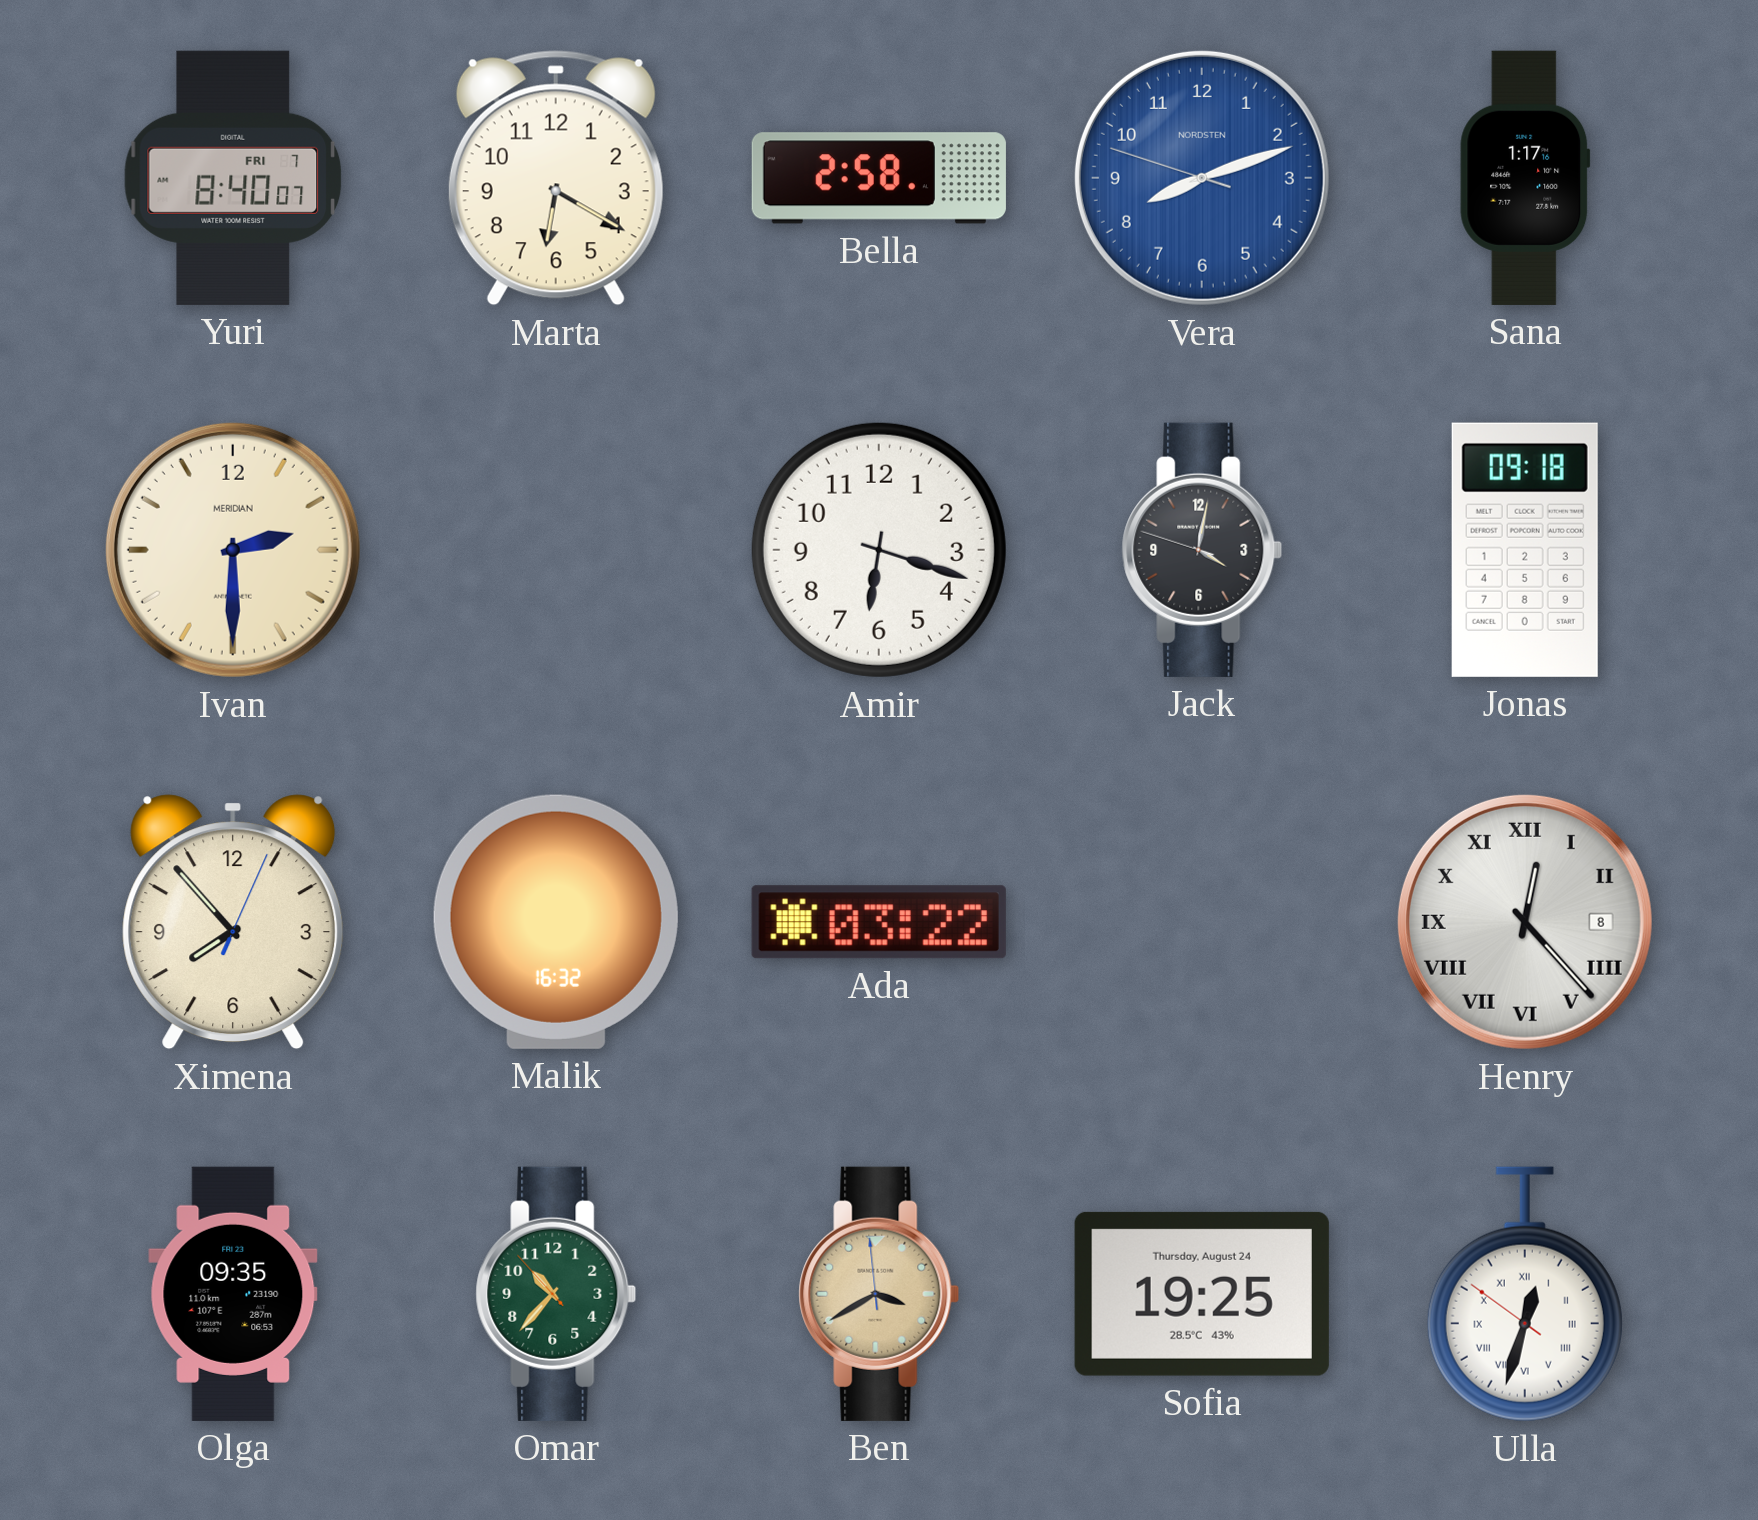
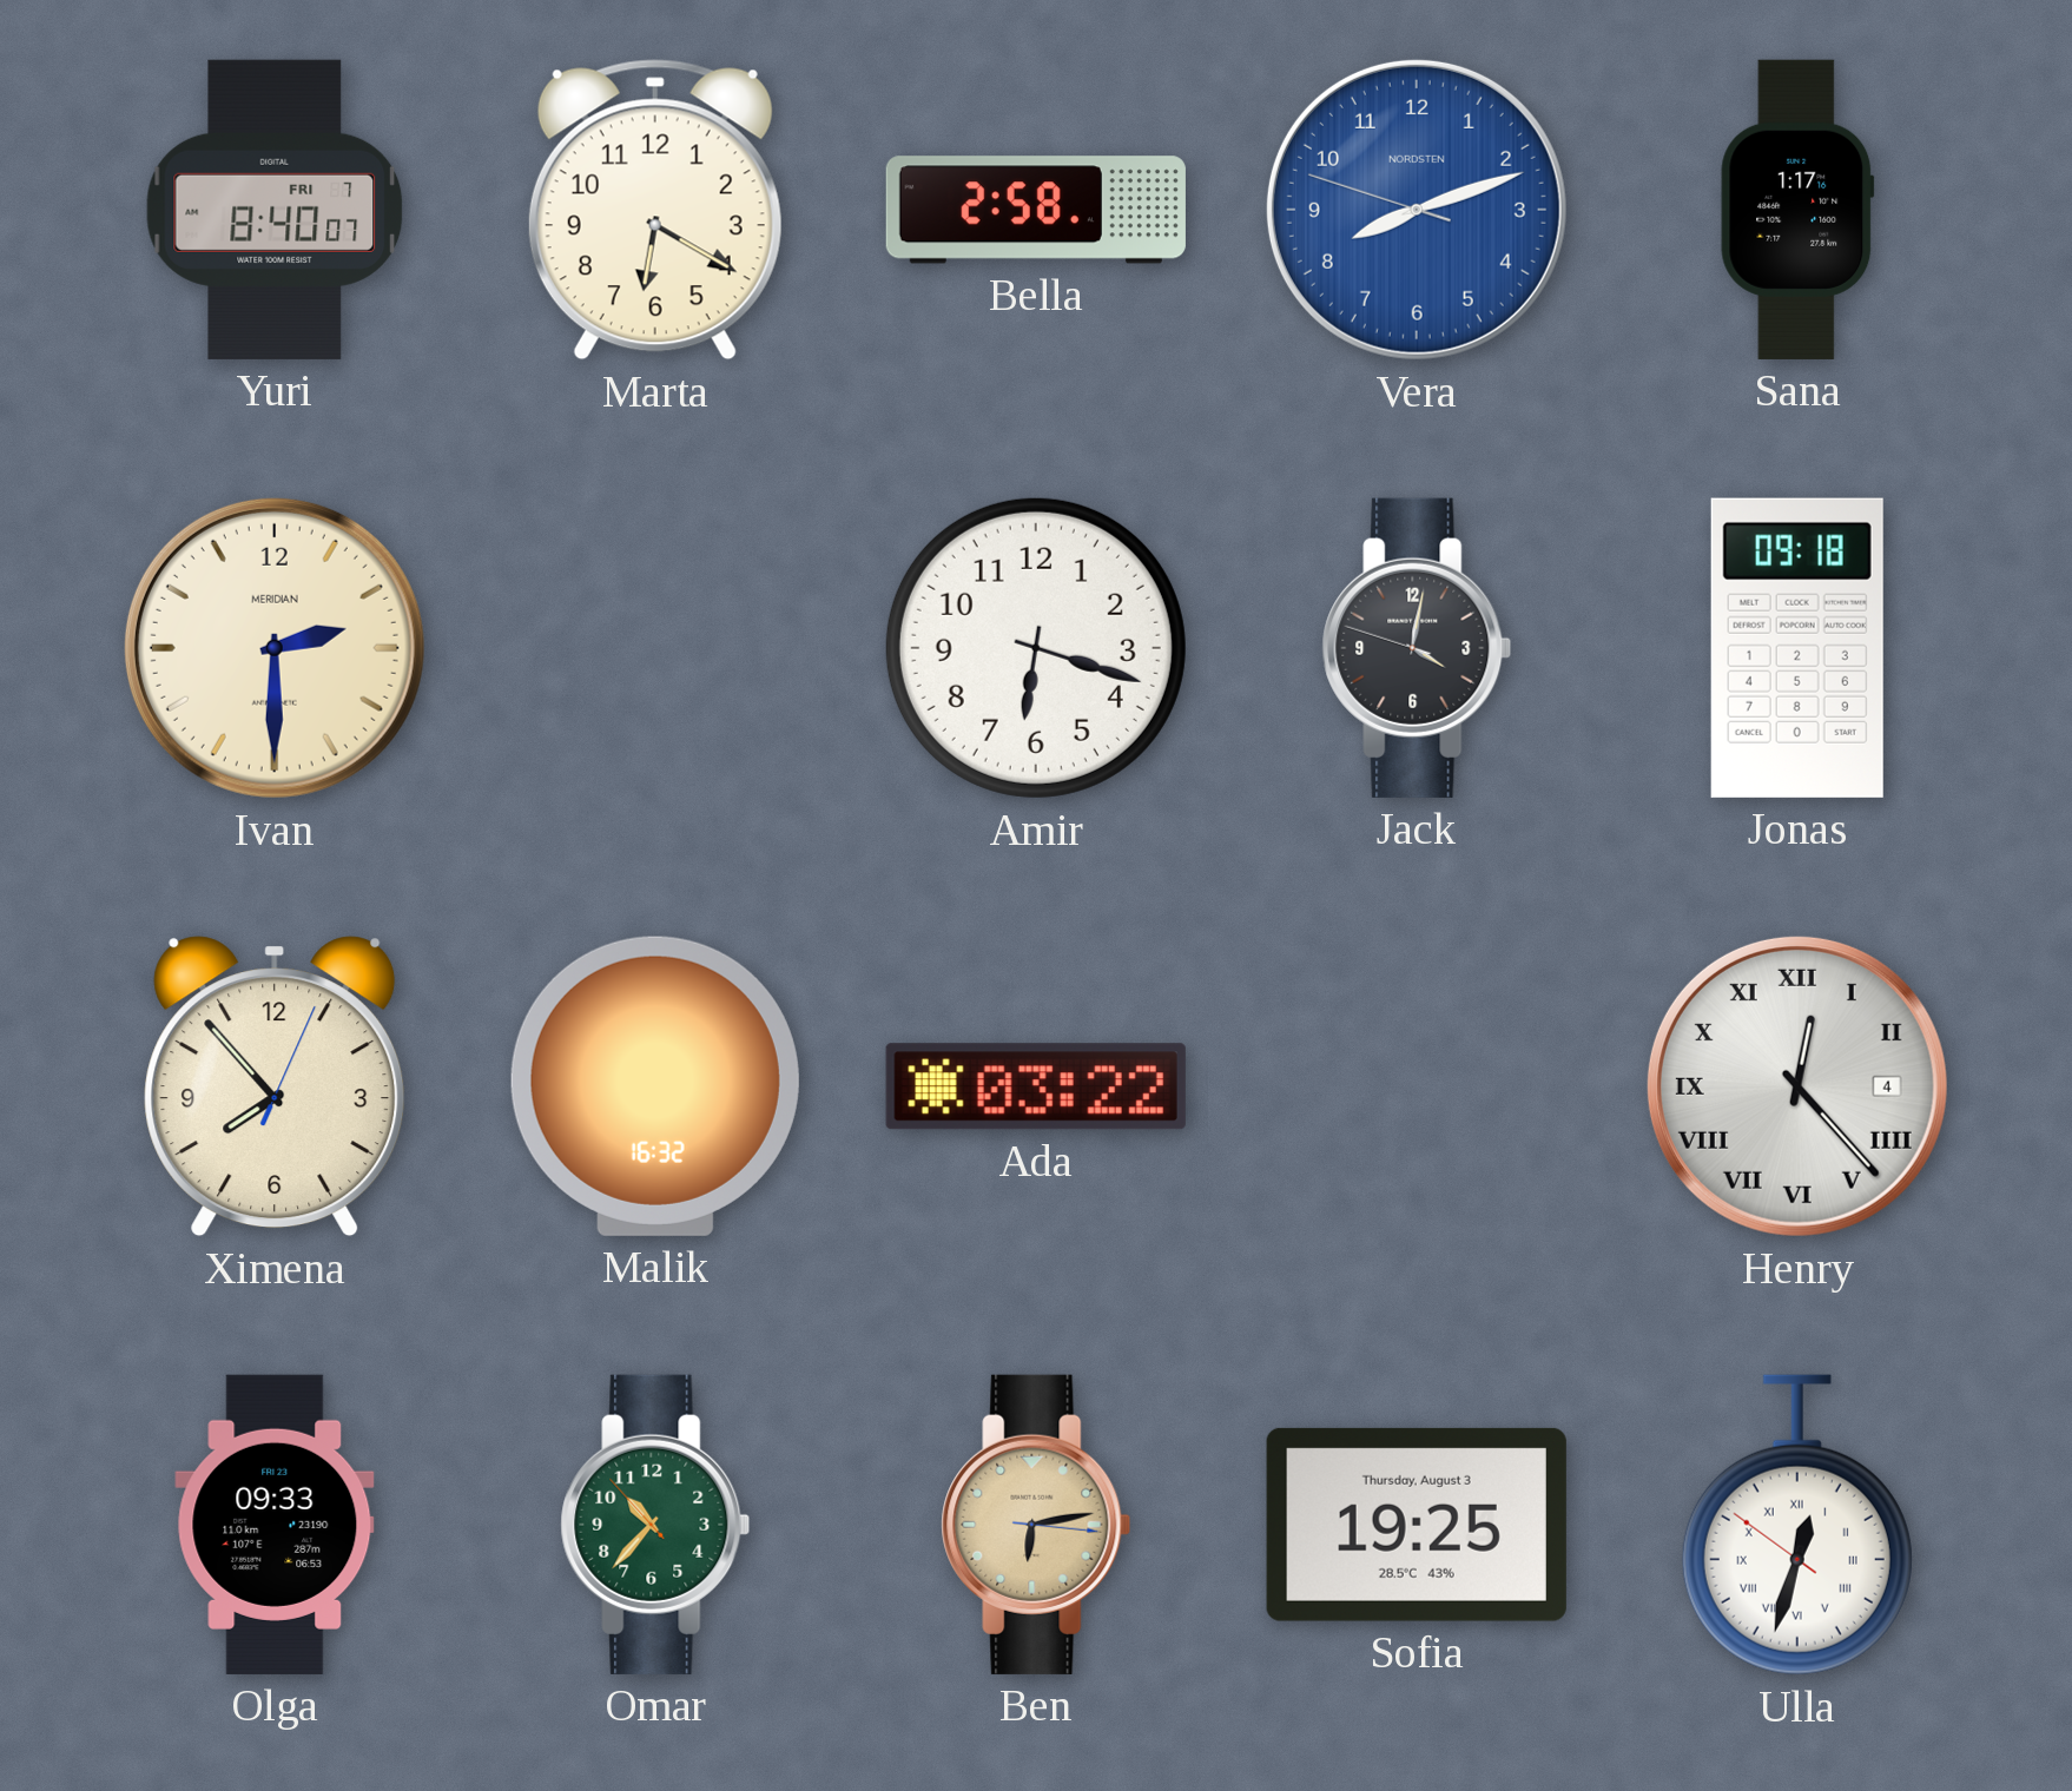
Henry date: 8 -> 4
Olga: 09:35 -> 09:33
Ben: 3:39 -> 6:13
Sofia date: Thursday, August 24 -> Thursday, August 3
